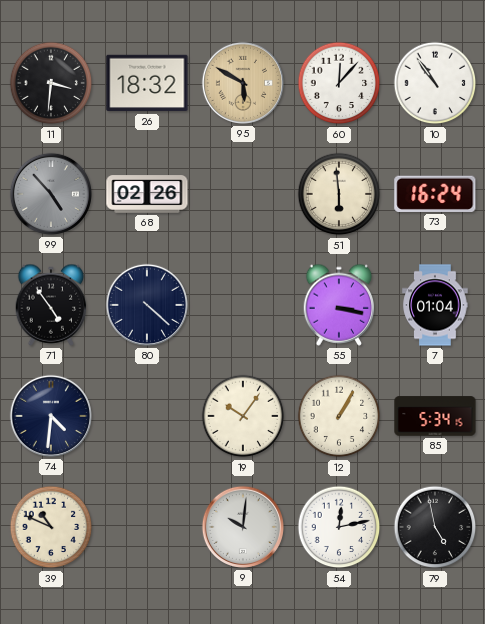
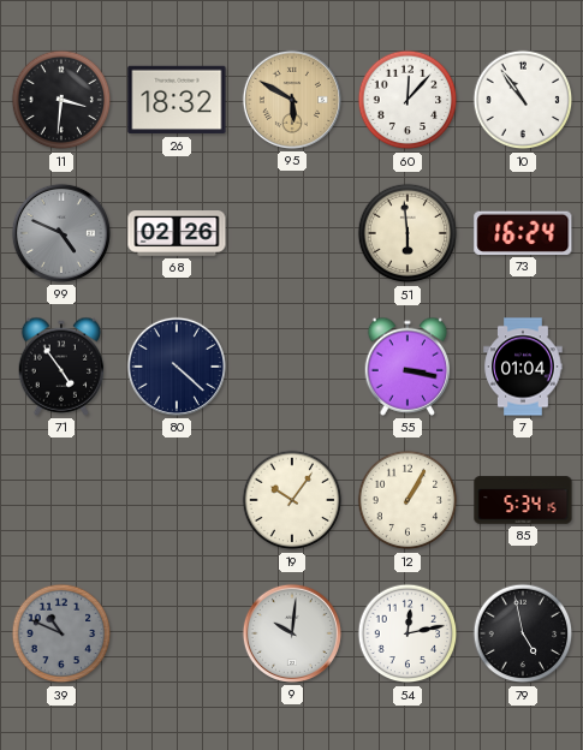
99: 4:53 -> 4:49
74: 4:31 -> none
39 dial: cream -> grey
